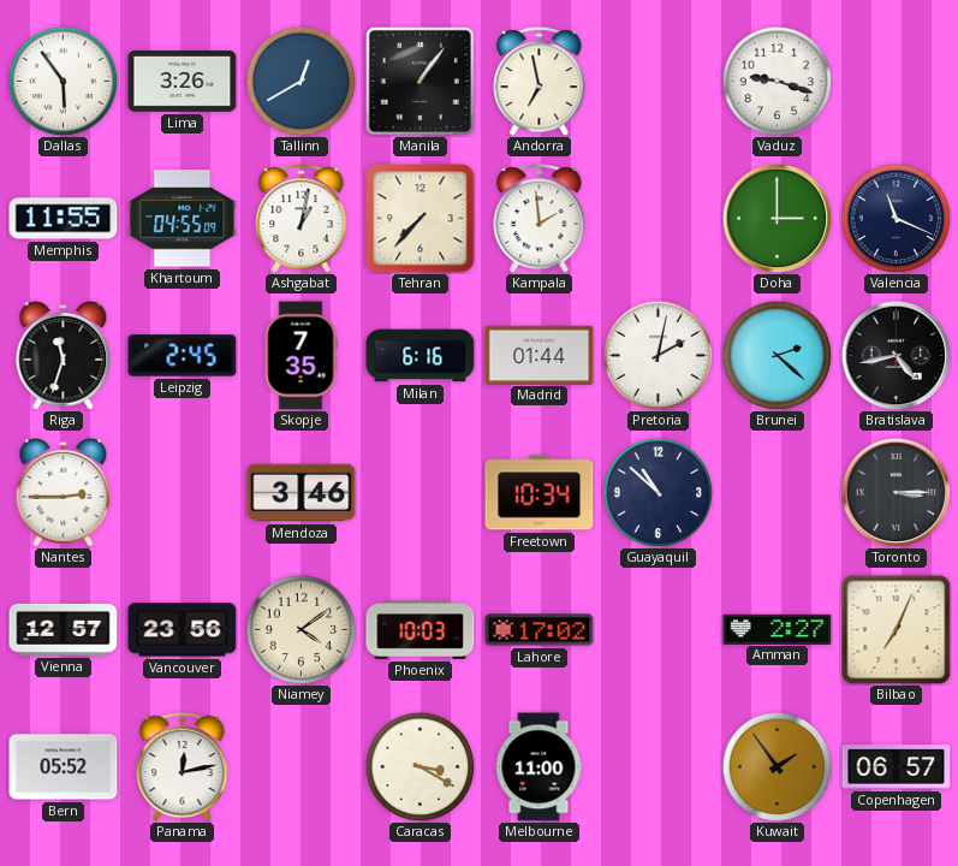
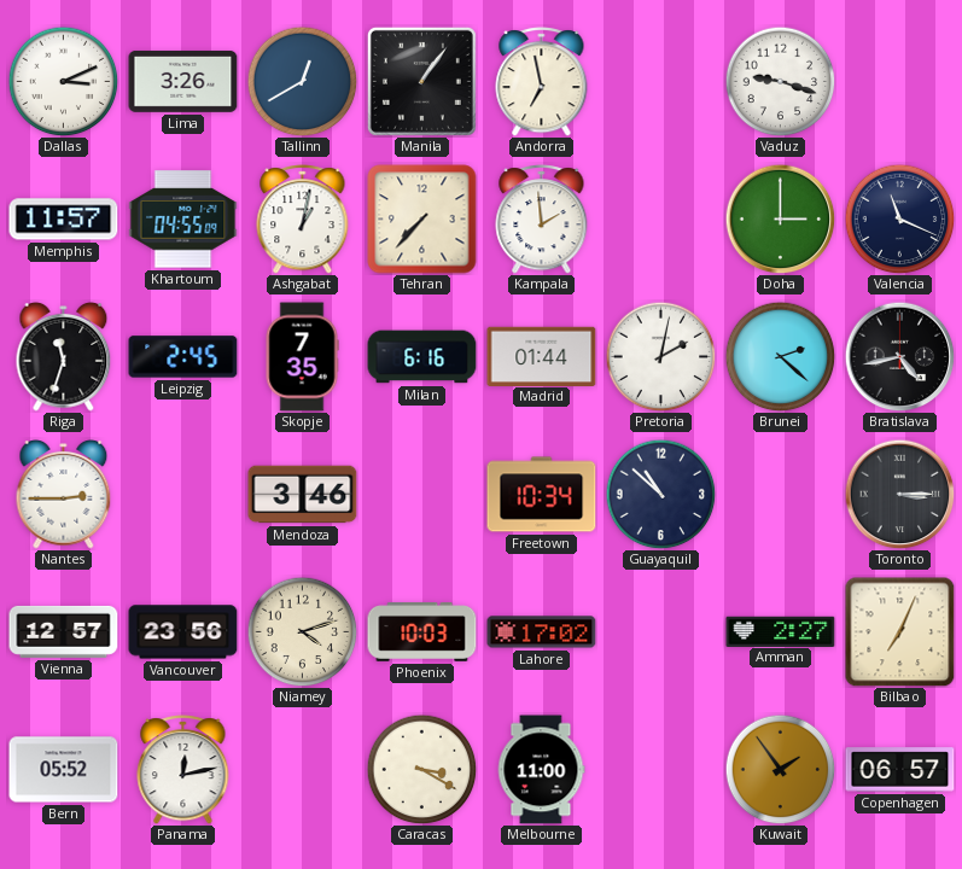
Dallas: 5:54 -> 3:11
Memphis: 11:55 -> 11:57
Niamey: 4:09 -> 4:12
